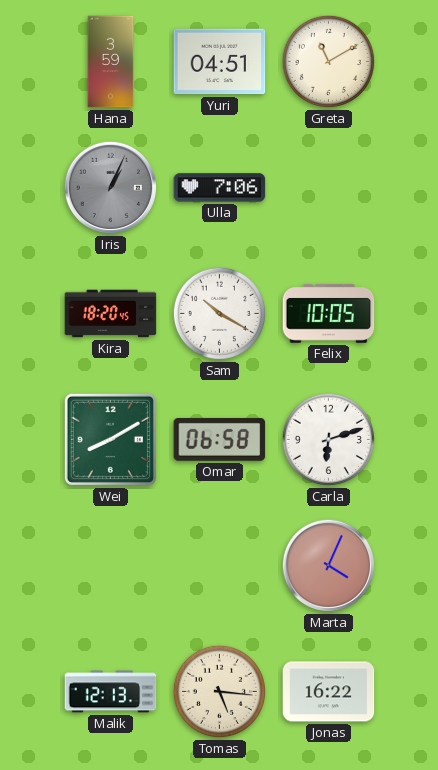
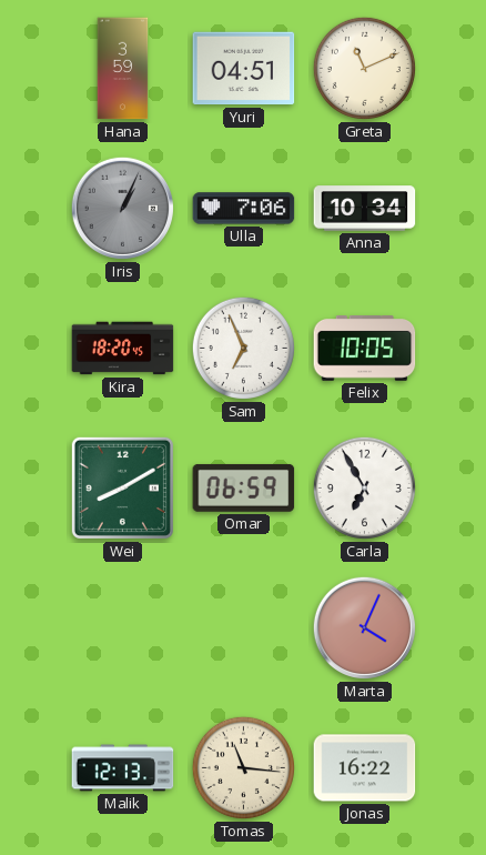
Greta: 11:10 -> 11:11
Anna: none -> 10:34
Sam: 10:20 -> 6:56
Omar: 06:58 -> 06:59
Carla: 6:12 -> 6:55
Tomas: 5:16 -> 11:16
